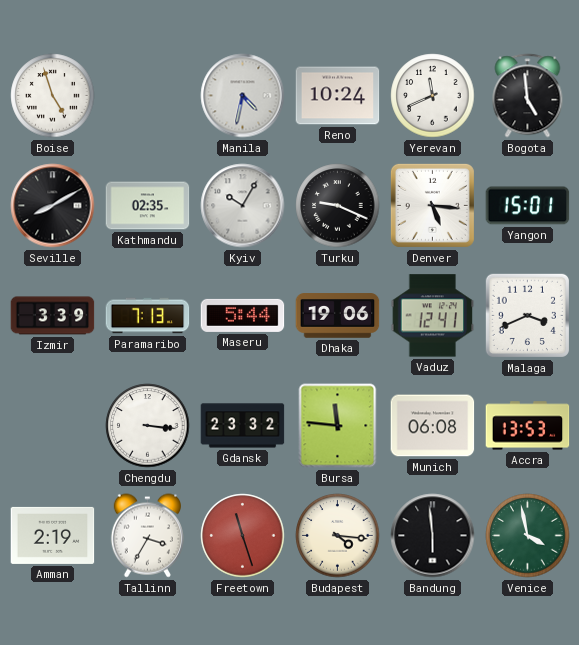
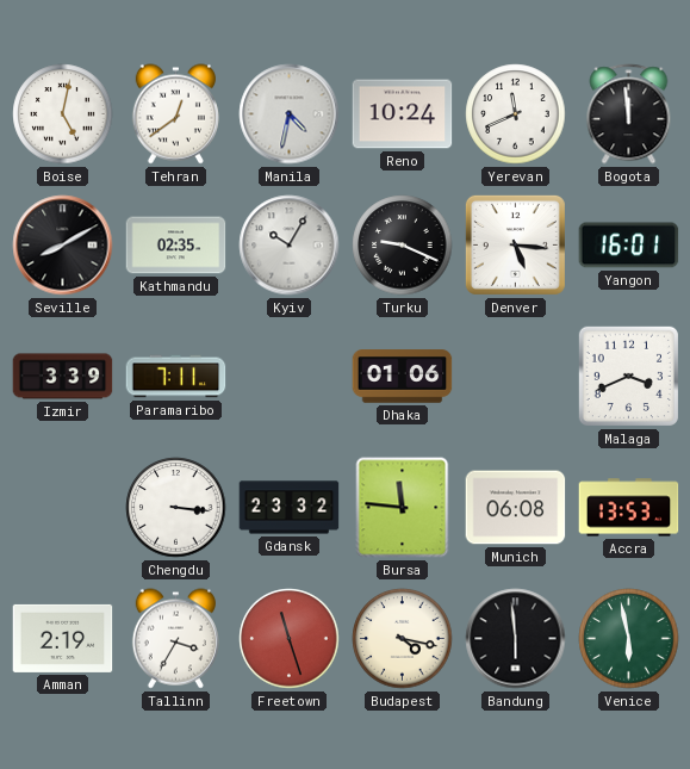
Boise: 4:57 -> 5:02
Tehran: none -> 12:39
Bogota: 4:59 -> 11:59
Yangon: 15:01 -> 16:01
Paramaribo: 7:13 -> 7:11
Maseru: 5:44 -> none
Dhaka: 19:06 -> 01:06
Vaduz: 12:41 -> none
Budapest: 4:16 -> 4:17
Venice: 3:58 -> 5:58
